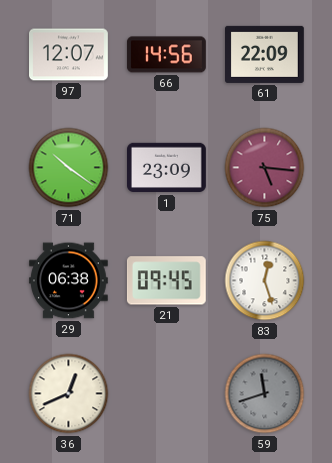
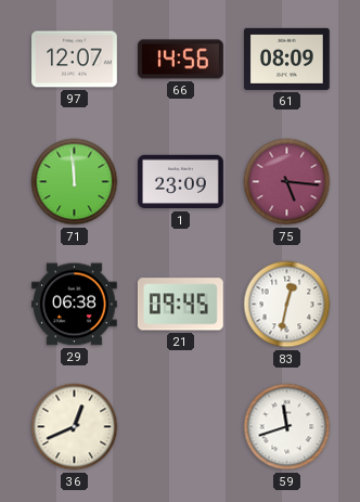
61: 22:09 -> 08:09
71: 10:21 -> 11:59
83: 12:27 -> 12:32
59 dial: grey -> white
